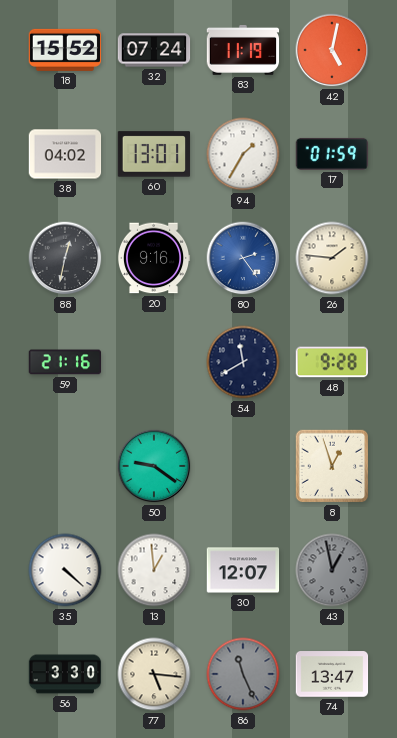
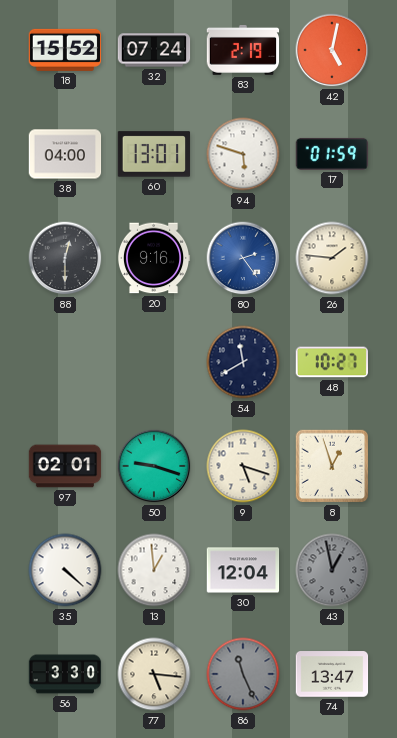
83: 11:19 -> 2:19
38: 04:02 -> 04:00
94: 1:35 -> 5:48
88: 12:32 -> 12:30
59: 21:16 -> none
48: 9:28 -> 10:27
97: none -> 02:01
50: 9:21 -> 9:18
9: none -> 5:18
30: 12:07 -> 12:04
